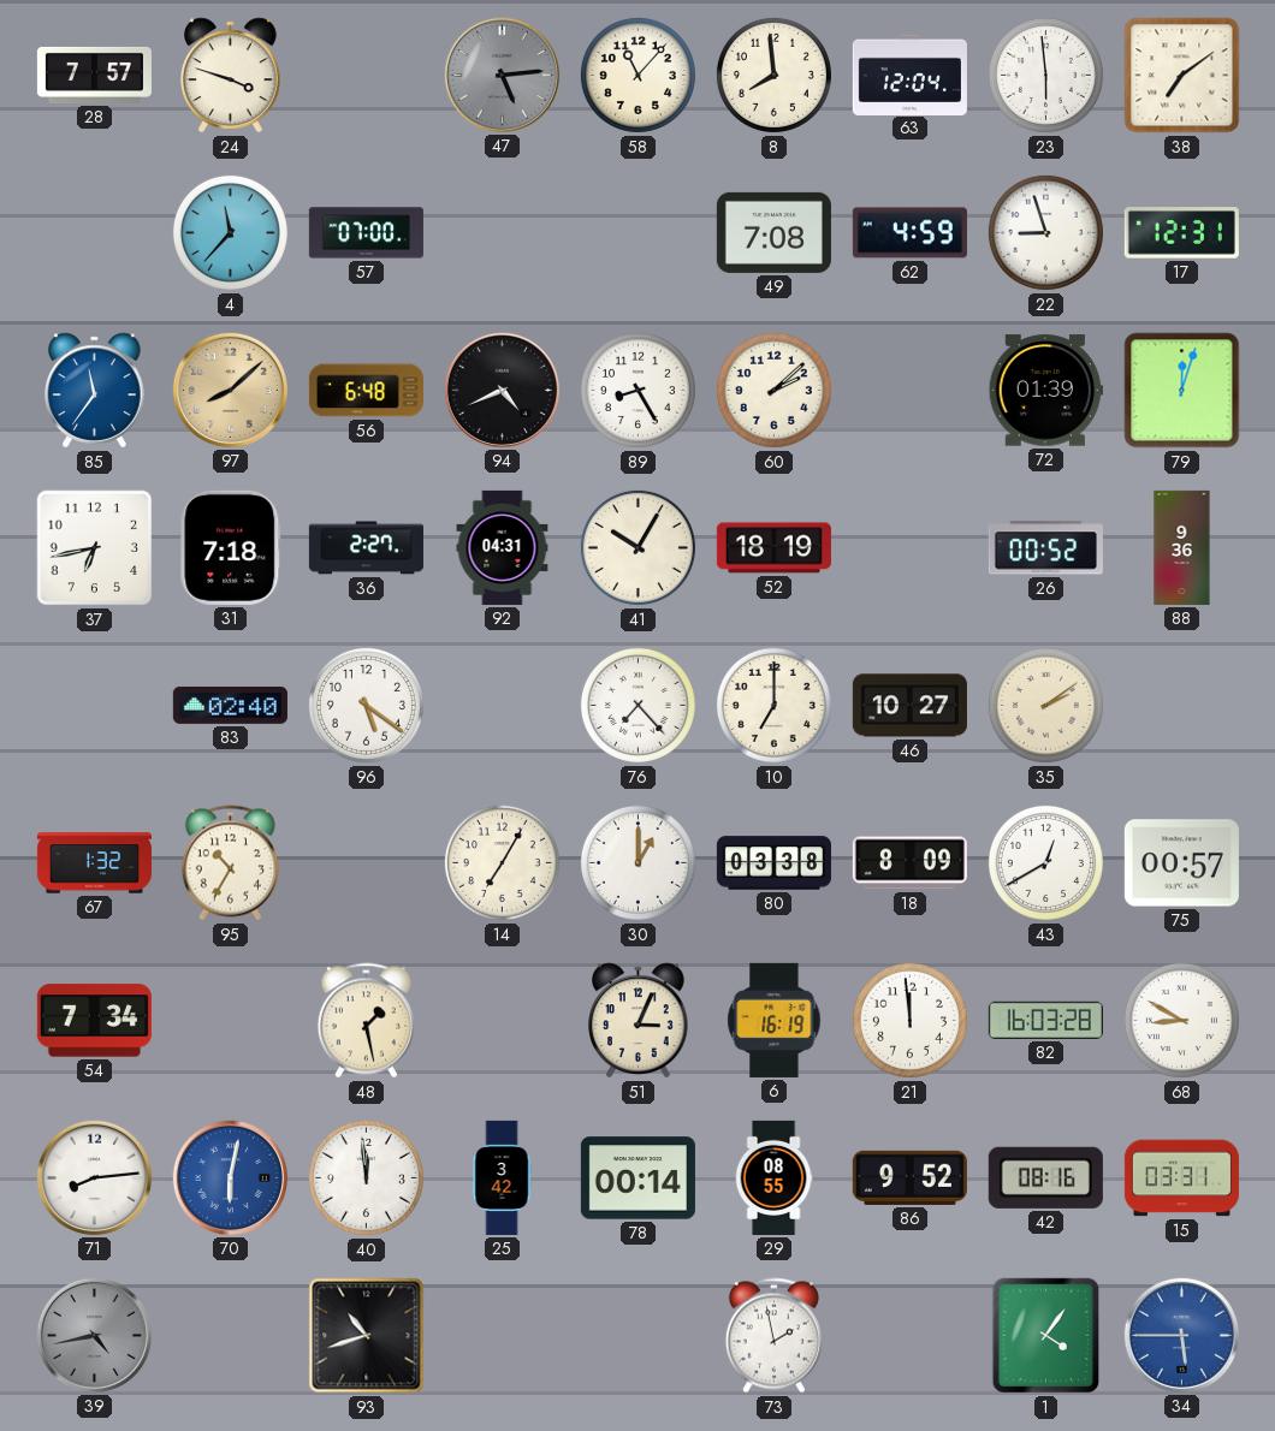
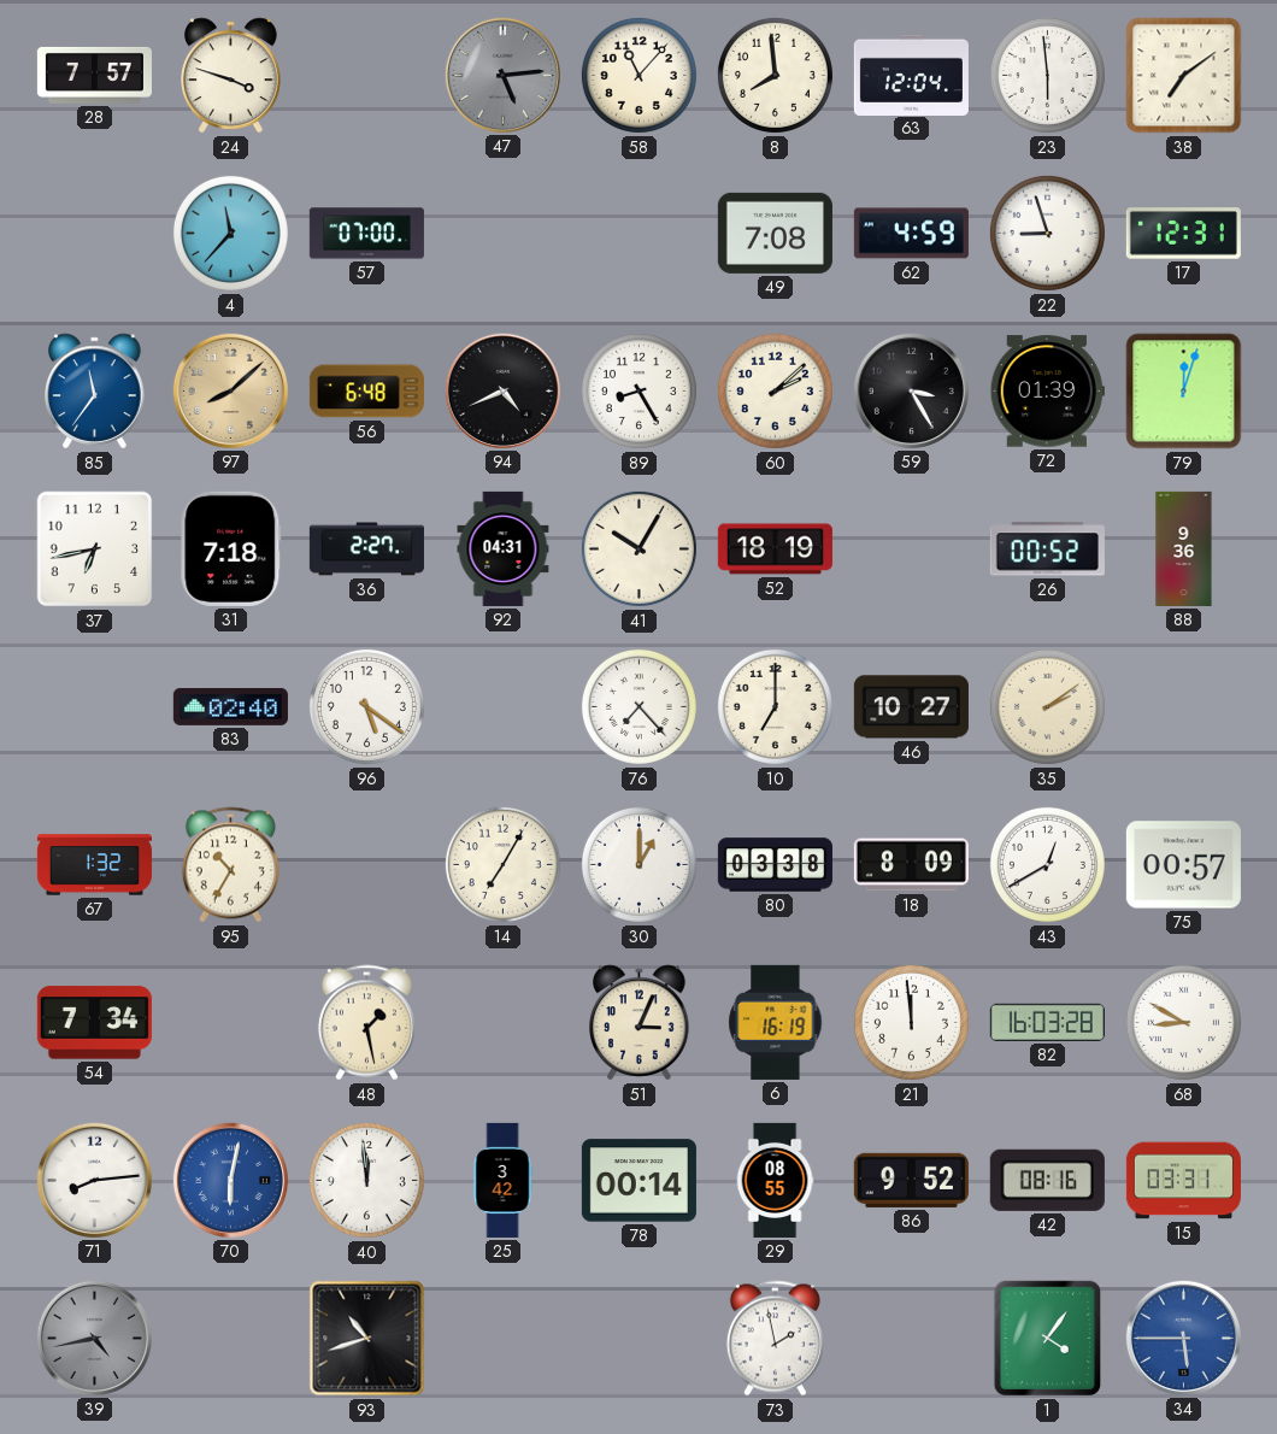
59: none -> 3:25
